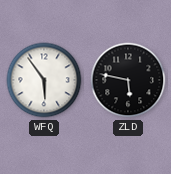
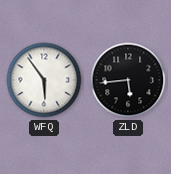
ZLD: 5:47 -> 5:44
